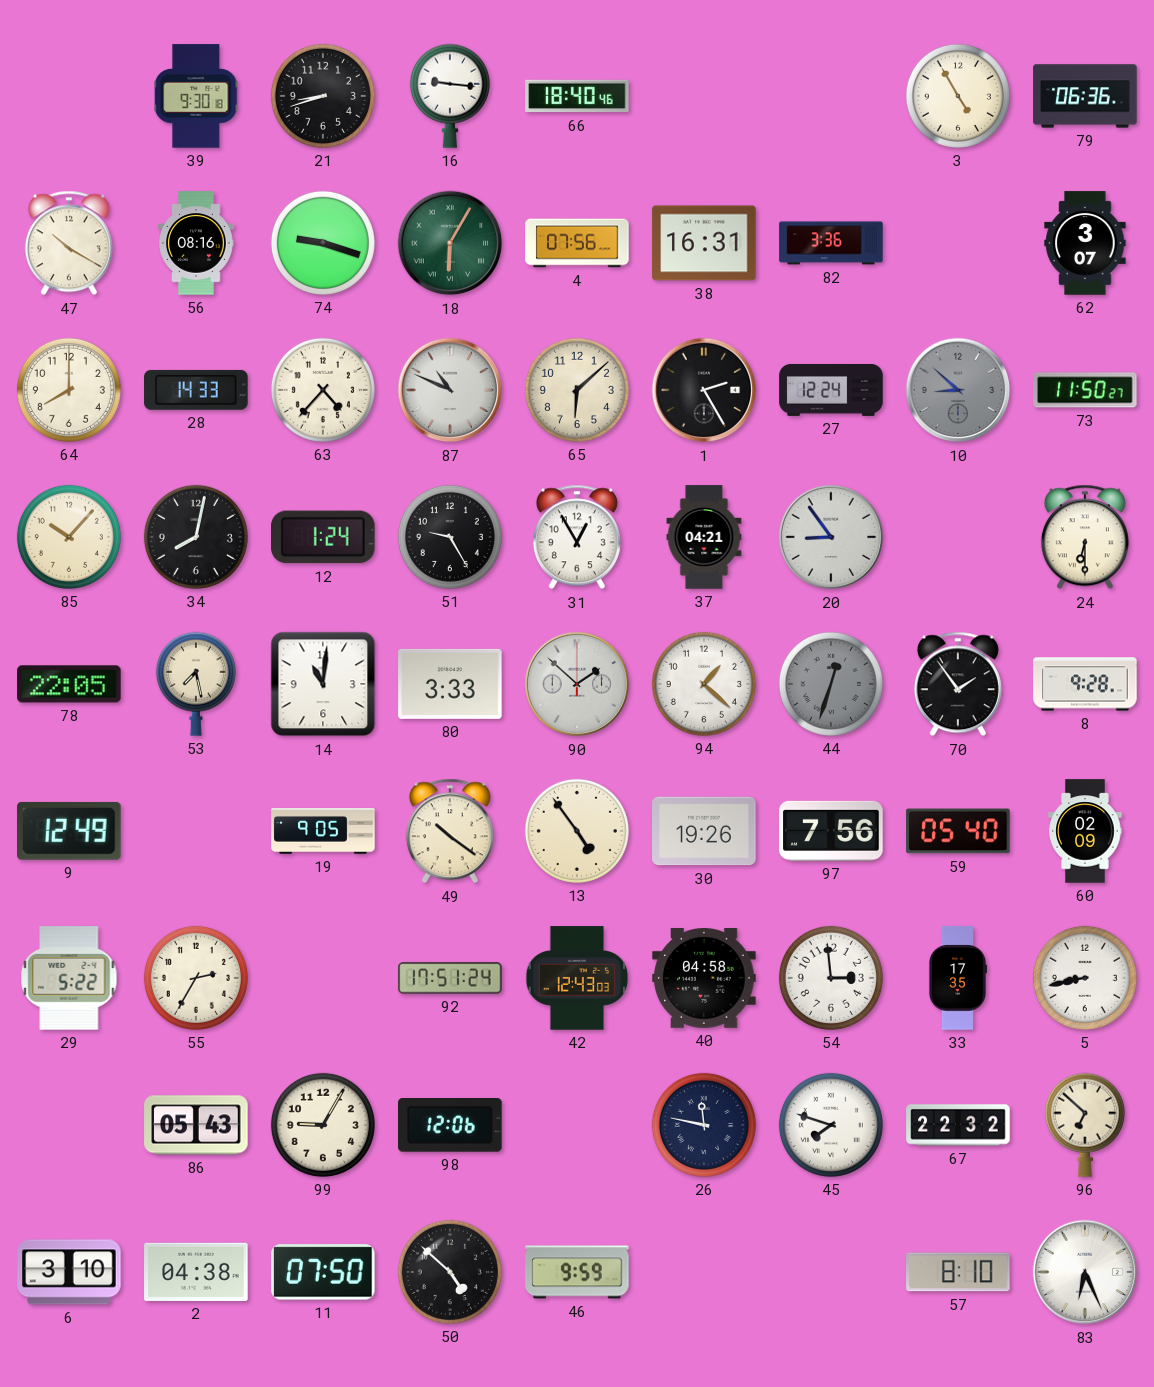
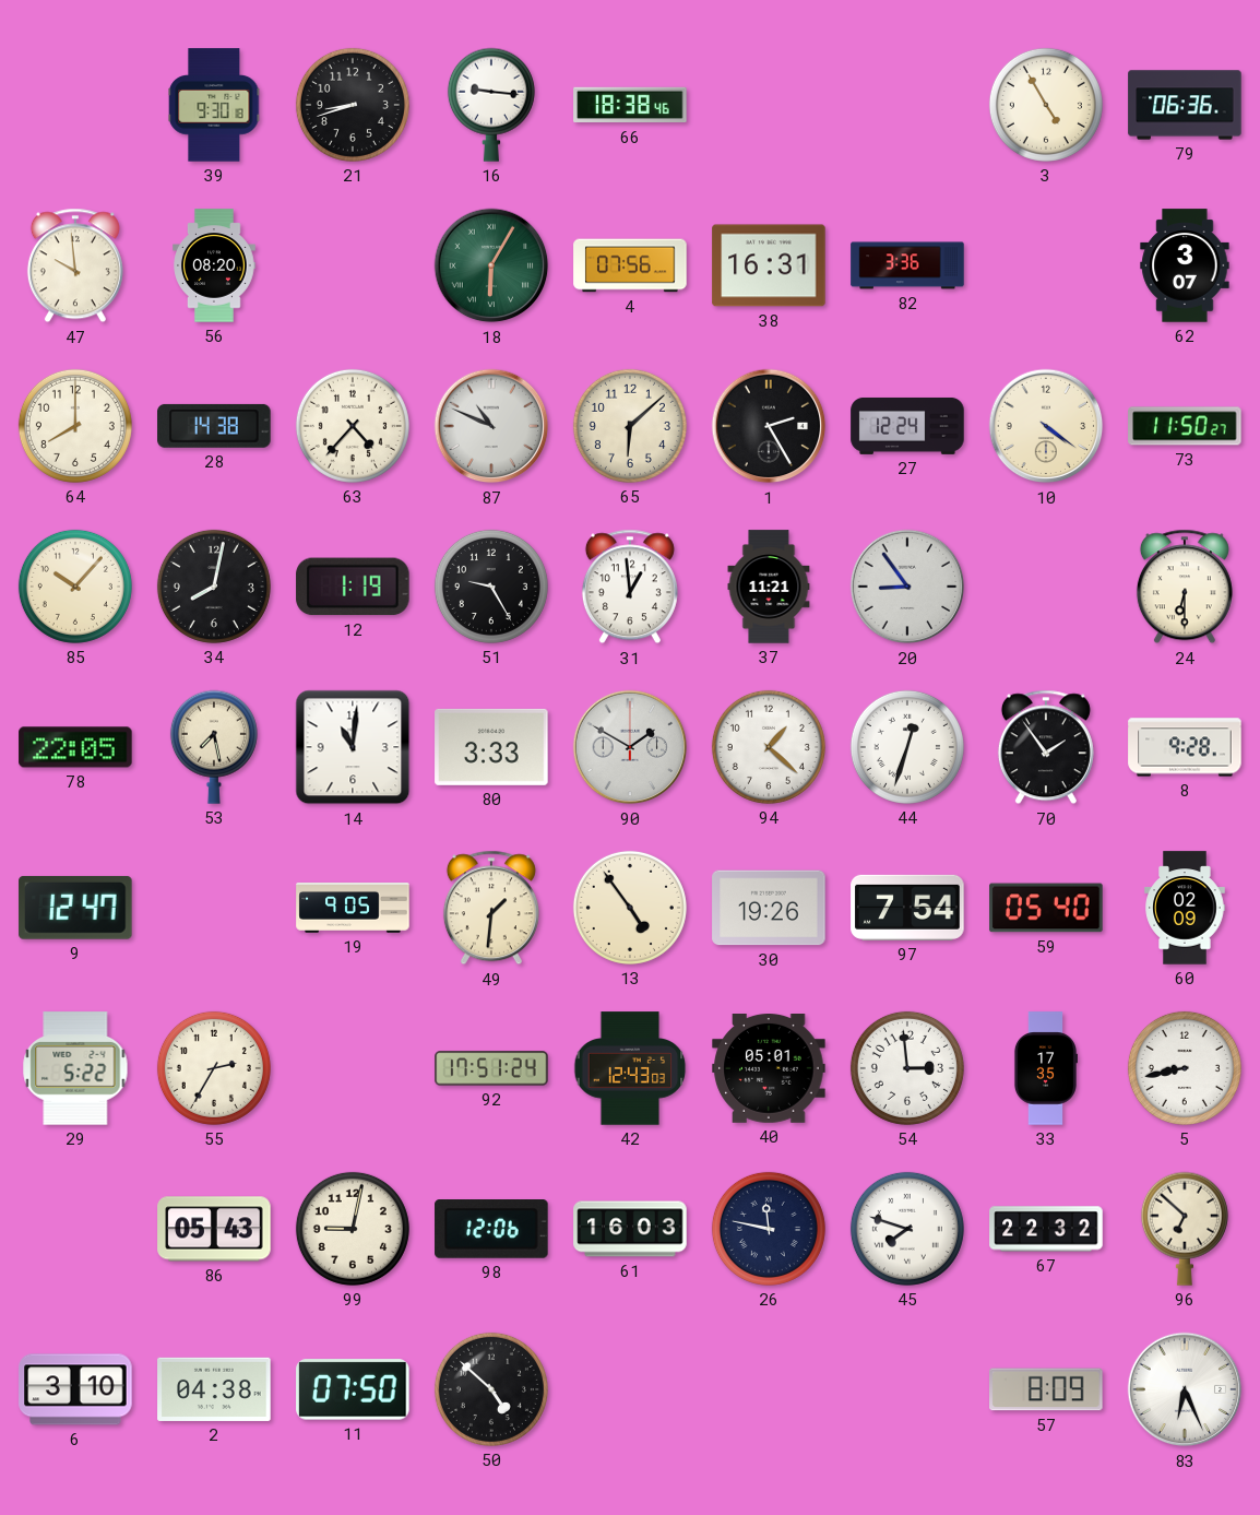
66: 18:40 -> 18:38
47: 10:20 -> 9:59
56: 08:16 -> 08:20
74: 9:18 -> none
28: 14:33 -> 14:38
10: 8:52 -> 4:21
10 dial: grey -> cream
12: 1:24 -> 1:19
31: 12:55 -> 12:59
37: 04:21 -> 11:21
90: 1:52 -> 1:50
44 dial: grey -> white
9: 12:49 -> 12:47
49: 10:21 -> 1:31
97: 7:56 -> 7:54
40: 04:58 -> 05:01
99: 9:05 -> 9:02
61: none -> 16:03
46: 9:59 -> none
57: 8:10 -> 8:09
